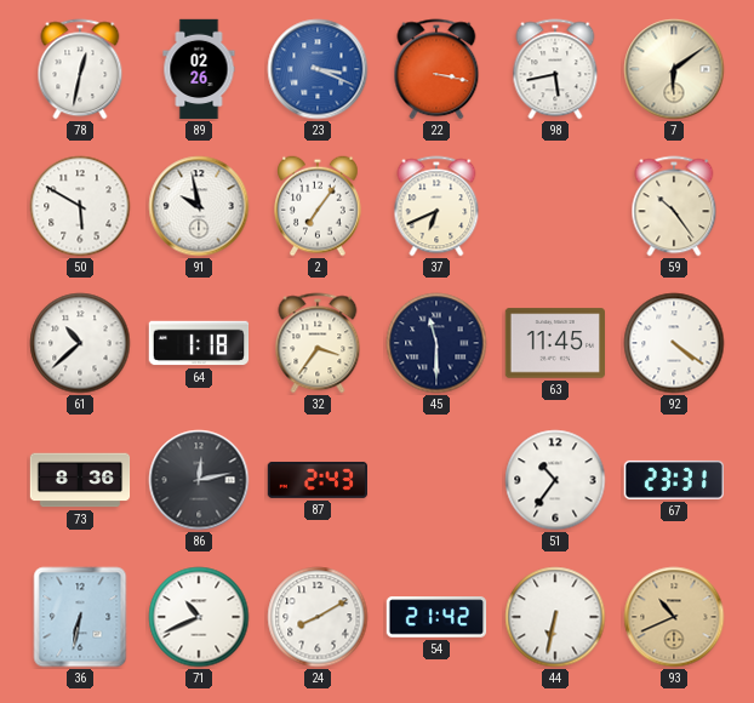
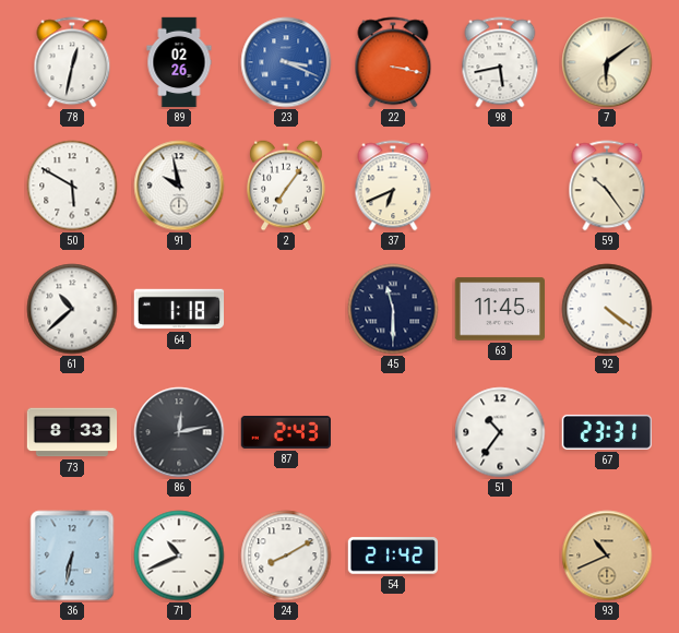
32: 3:36 -> none
73: 8:36 -> 8:33
44: 6:32 -> none
